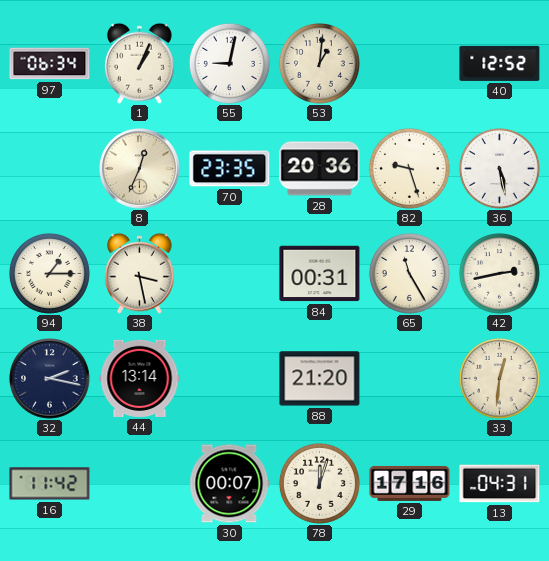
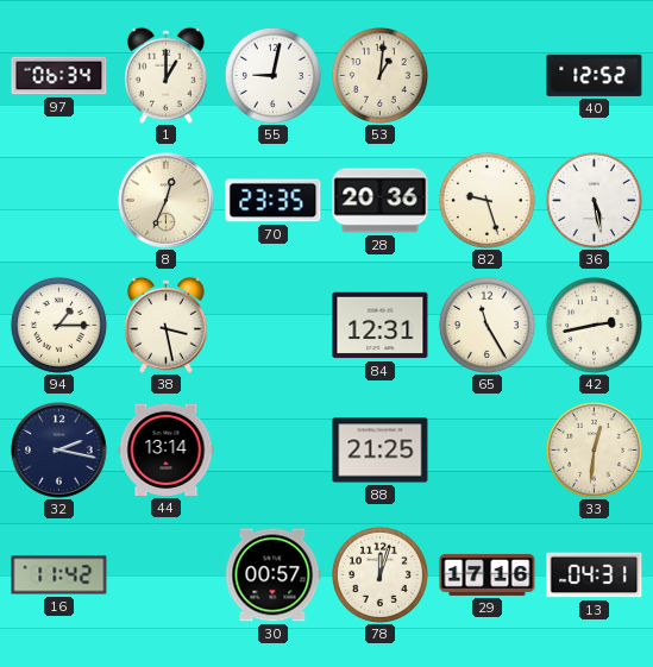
1: 1:04 -> 1:00
84: 00:31 -> 12:31
88: 21:20 -> 21:25
30: 00:07 -> 00:57
